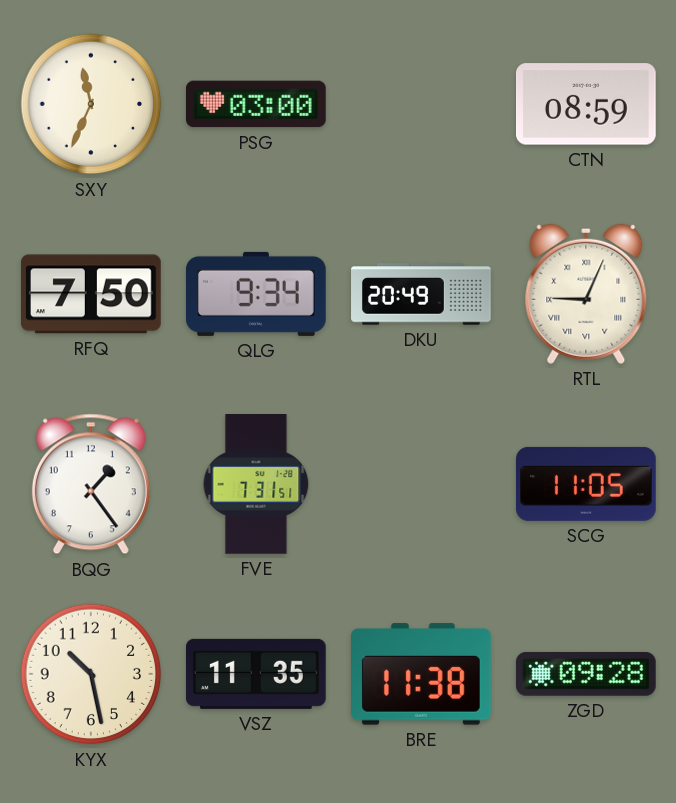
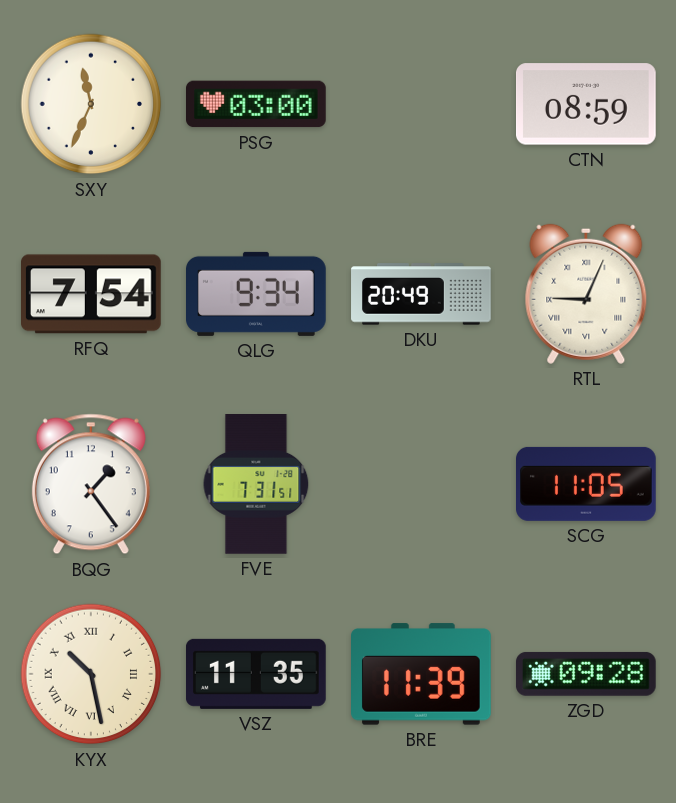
RFQ: 7:50 -> 7:54
KYX numerals: Arabic -> Roman
BRE: 11:38 -> 11:39
